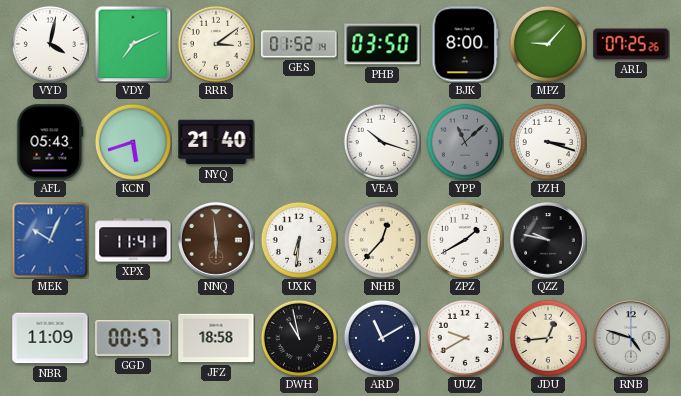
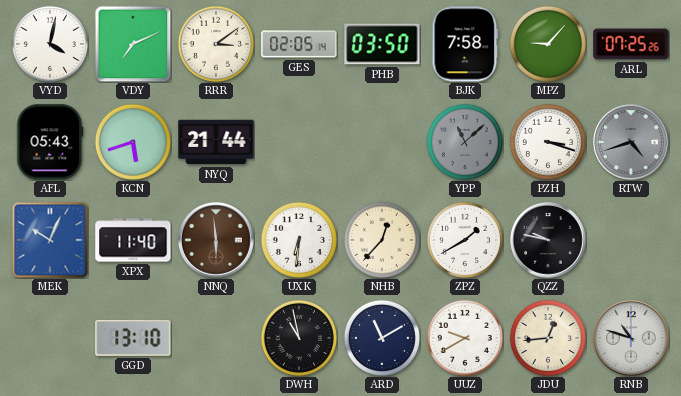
GES: 01:52 -> 02:05
BJK: 8:00 -> 7:58
NYQ: 21:40 -> 21:44
VEA: 10:18 -> none
RTW: none -> 4:42
XPX: 11:41 -> 11:40
NBR: 11:09 -> none
GGD: 00:57 -> 13:10
JFZ: 18:58 -> none
RNB: 4:48 -> 10:48
